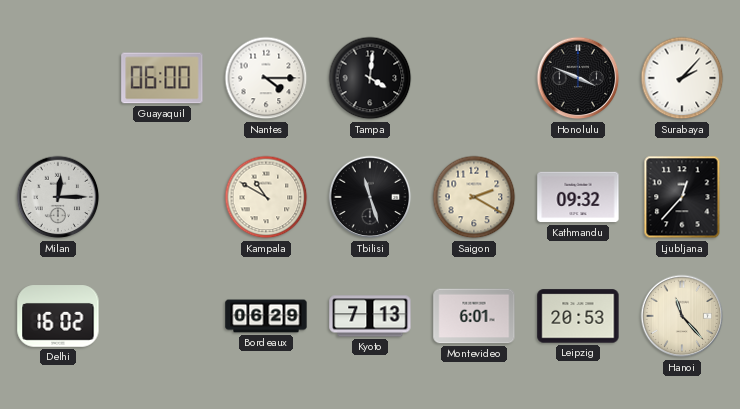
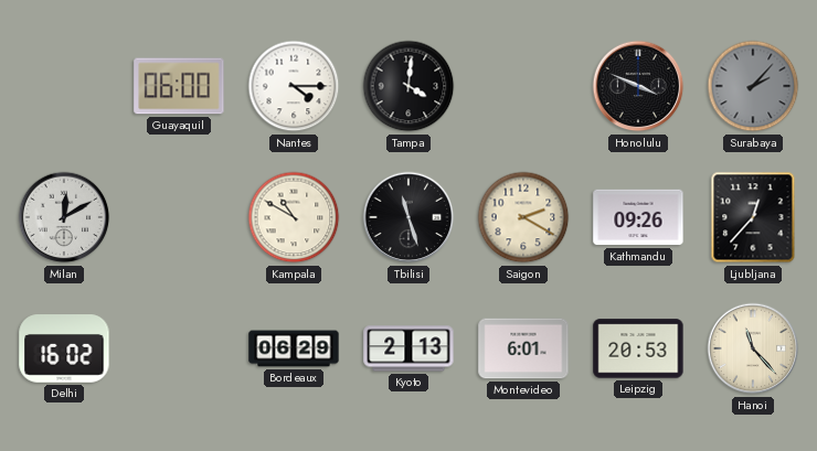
Surabaya dial: white -> grey
Milan: 12:15 -> 12:10
Kathmandu: 09:32 -> 09:26
Kyoto: 7:13 -> 2:13
